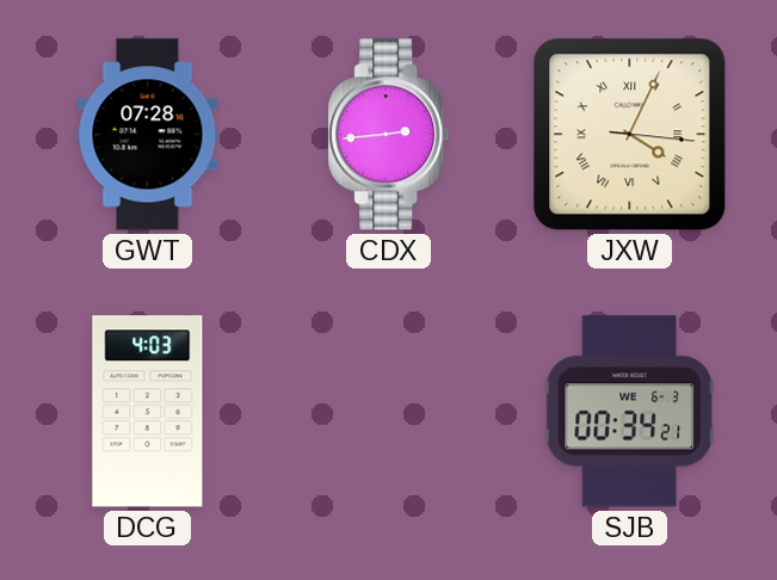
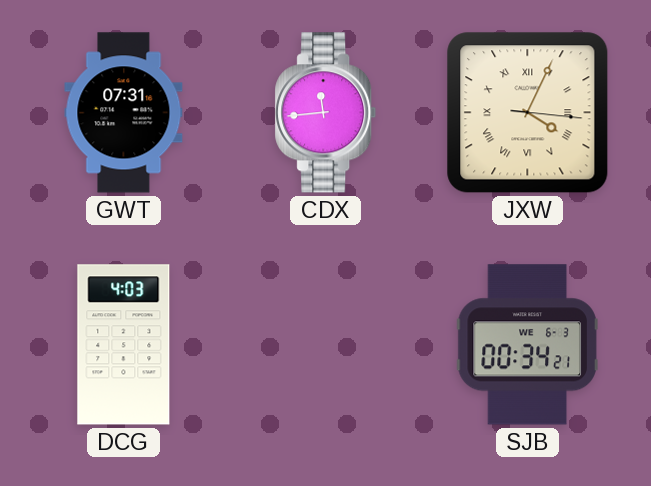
GWT: 07:28 -> 07:31
CDX: 2:44 -> 11:44
